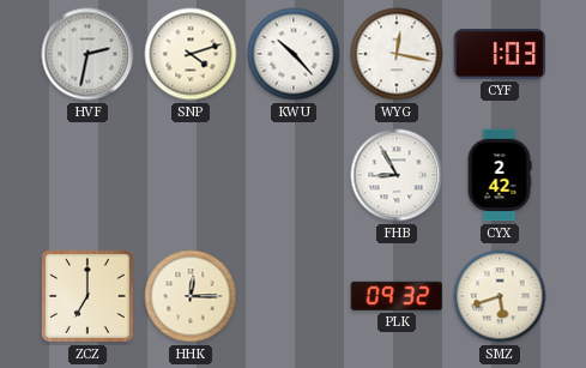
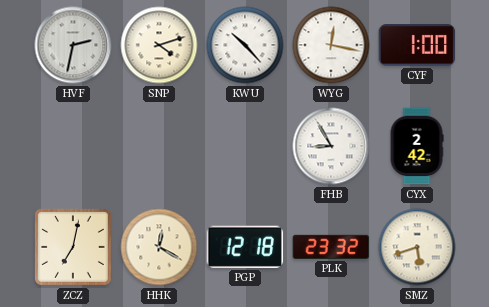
CYF: 1:03 -> 1:00
ZCZ: 7:00 -> 7:02
HHK: 12:15 -> 12:20
PGP: none -> 12:18
PLK: 09:32 -> 23:32
